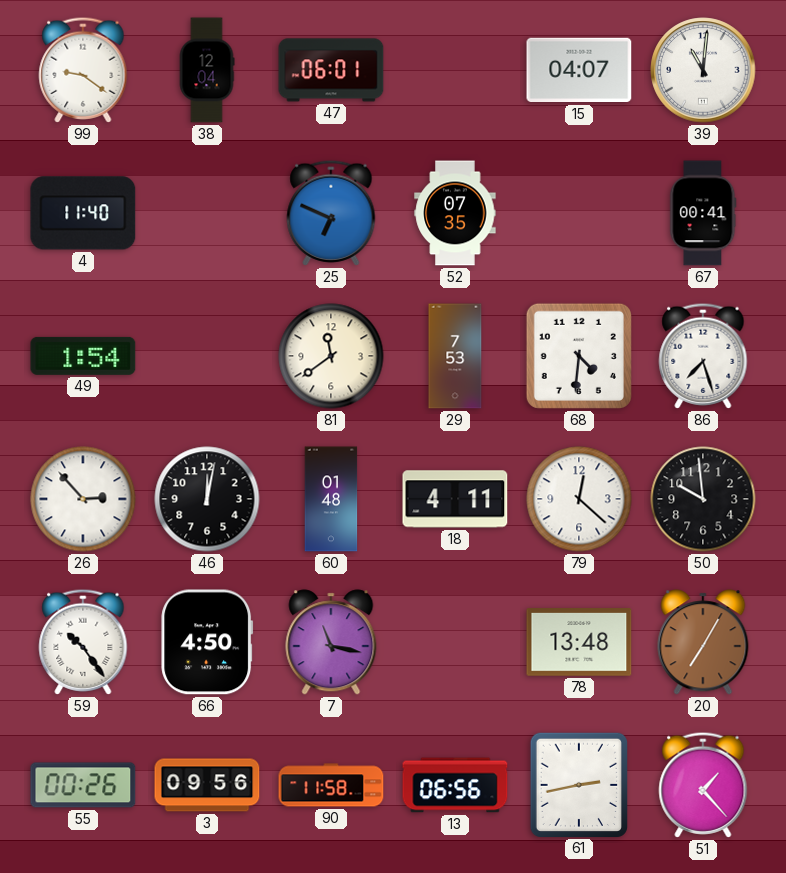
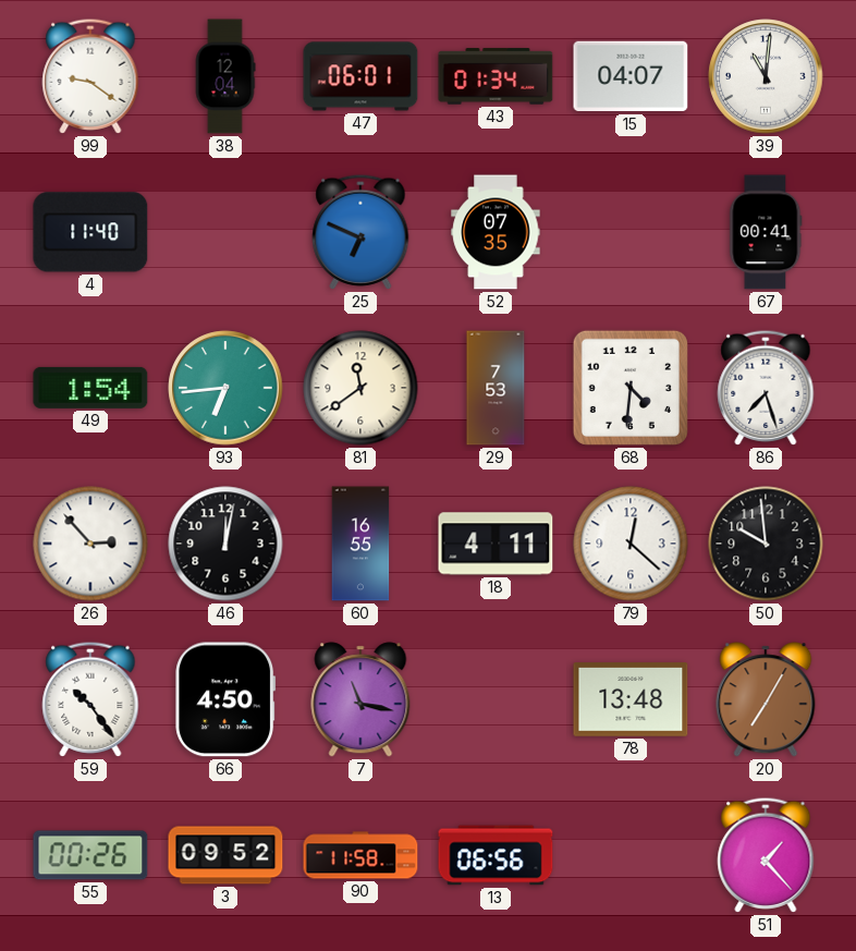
43: none -> 01:34
93: none -> 6:44
60: 01:48 -> 16:55
3: 09:56 -> 09:52
61: 2:43 -> none
